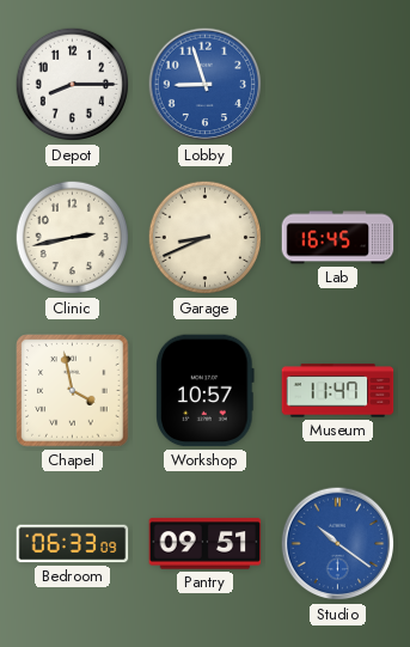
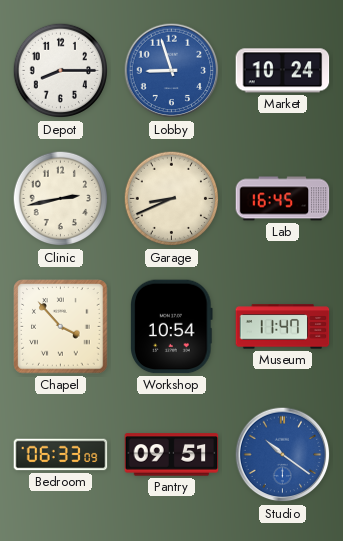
Market: none -> 10:24
Chapel: 3:58 -> 3:53
Workshop: 10:57 -> 10:54
